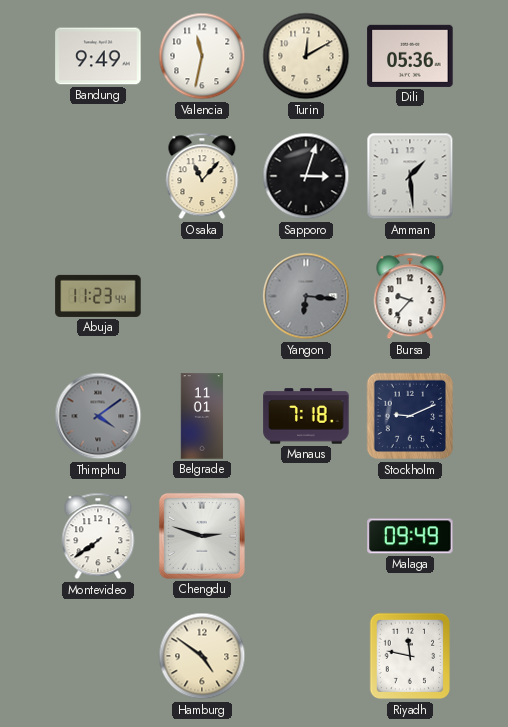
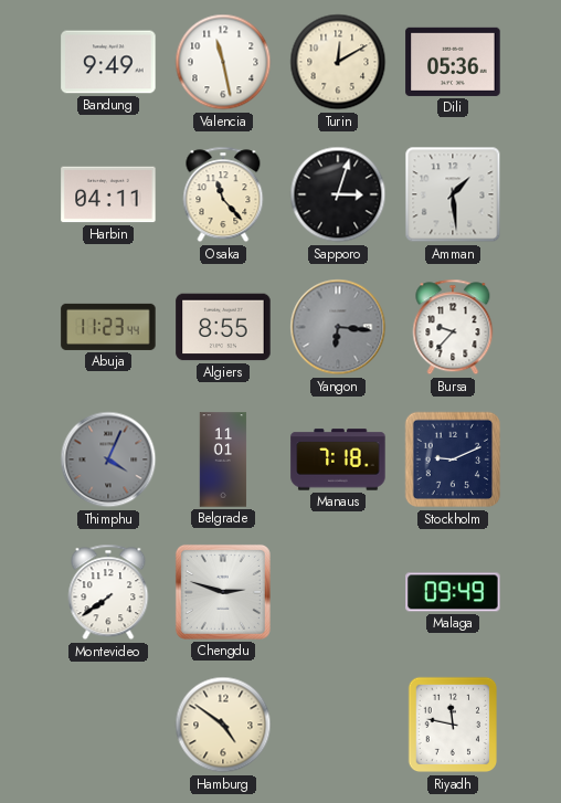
Valencia: 11:32 -> 11:28
Harbin: none -> 04:11
Osaka: 11:07 -> 11:23
Algiers: none -> 8:55
Thimphu: 4:09 -> 4:04
